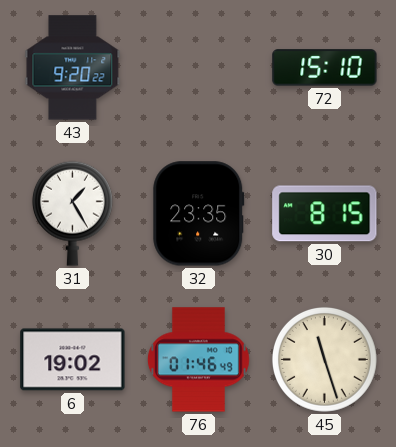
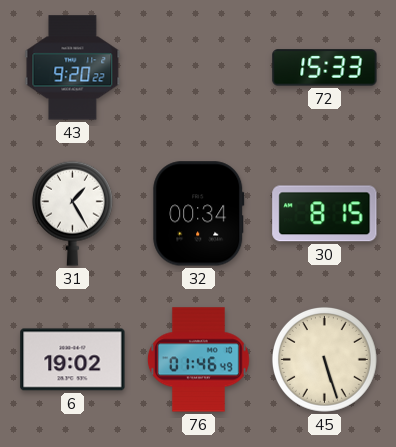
72: 15:10 -> 15:33
32: 23:35 -> 00:34
45: 11:27 -> 5:27
